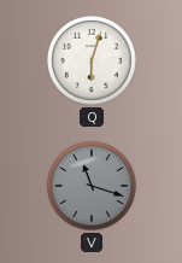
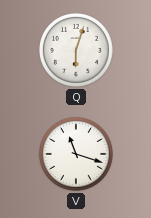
V dial: grey -> white
